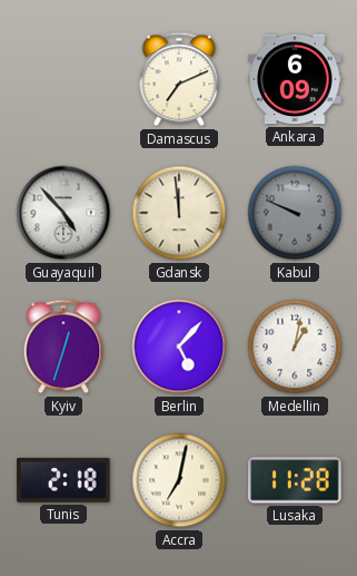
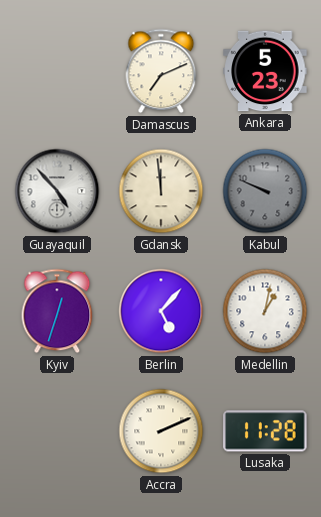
Ankara: 6:09 -> 5:23
Tunis: 2:18 -> none
Accra: 7:02 -> 2:11
